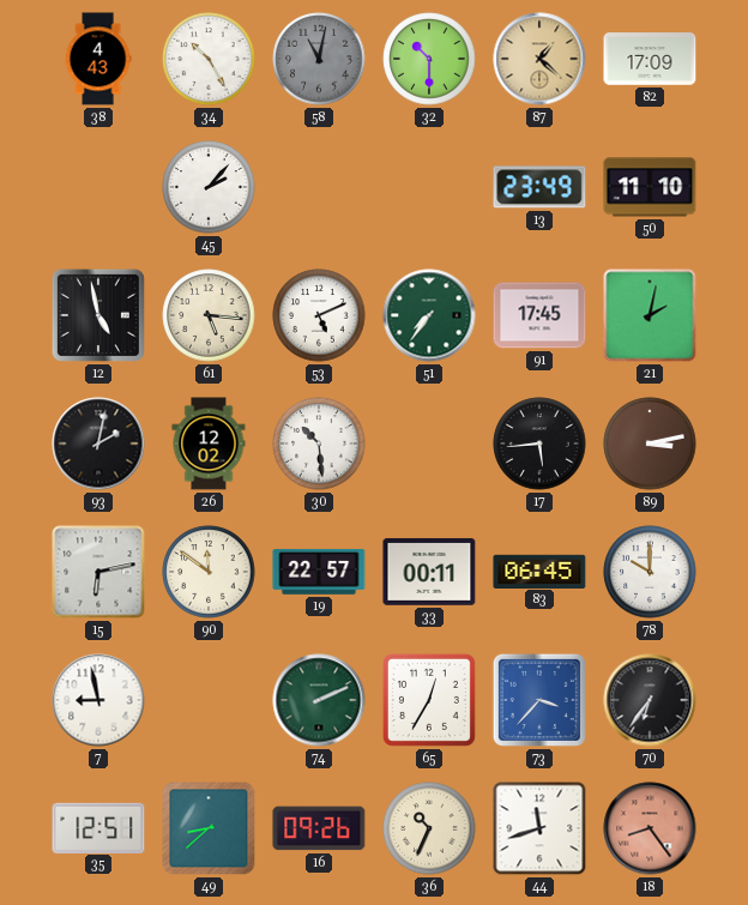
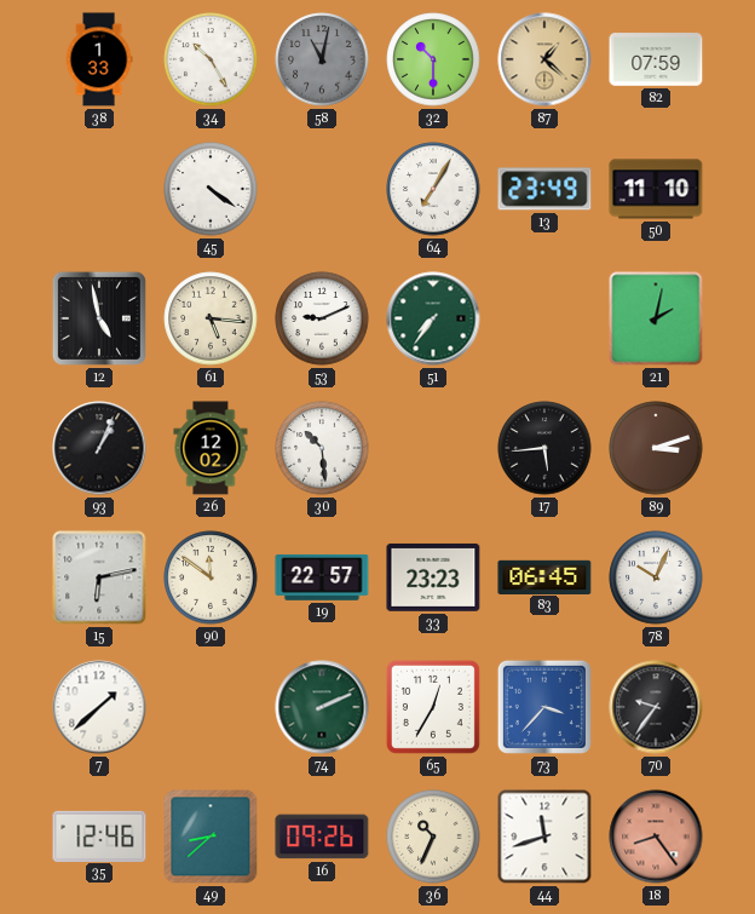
38: 4:43 -> 1:33
82: 17:09 -> 07:59
45: 2:07 -> 4:21
64: none -> 7:05
53: 5:11 -> 9:11
91: 17:45 -> none
93: 2:02 -> 1:04
89: 3:13 -> 3:12
33: 00:11 -> 23:23
78: 10:00 -> 10:04
7: 8:58 -> 1:38
70: 6:36 -> 9:36
35: 12:51 -> 12:46
